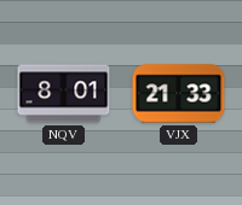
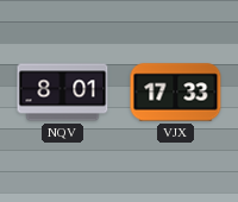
VJX: 21:33 -> 17:33
